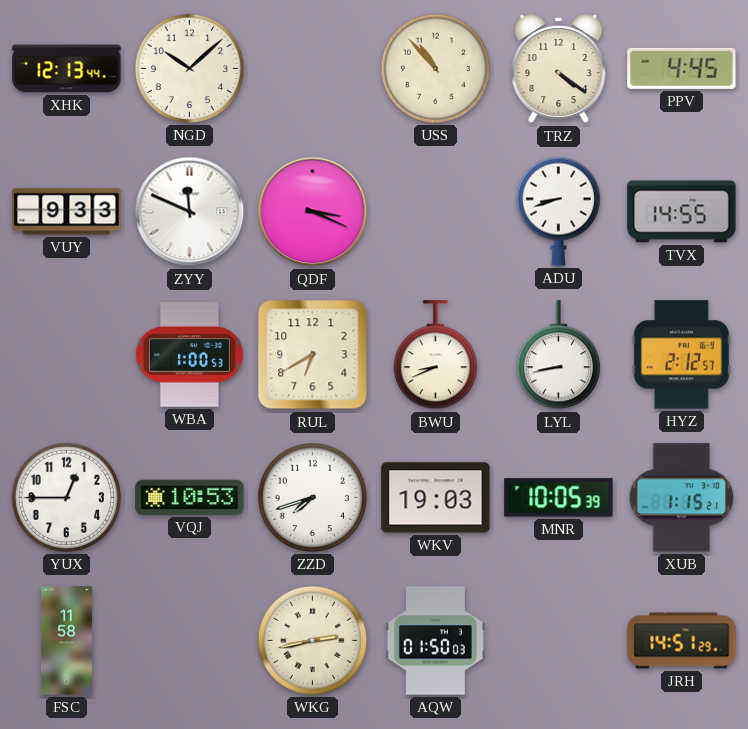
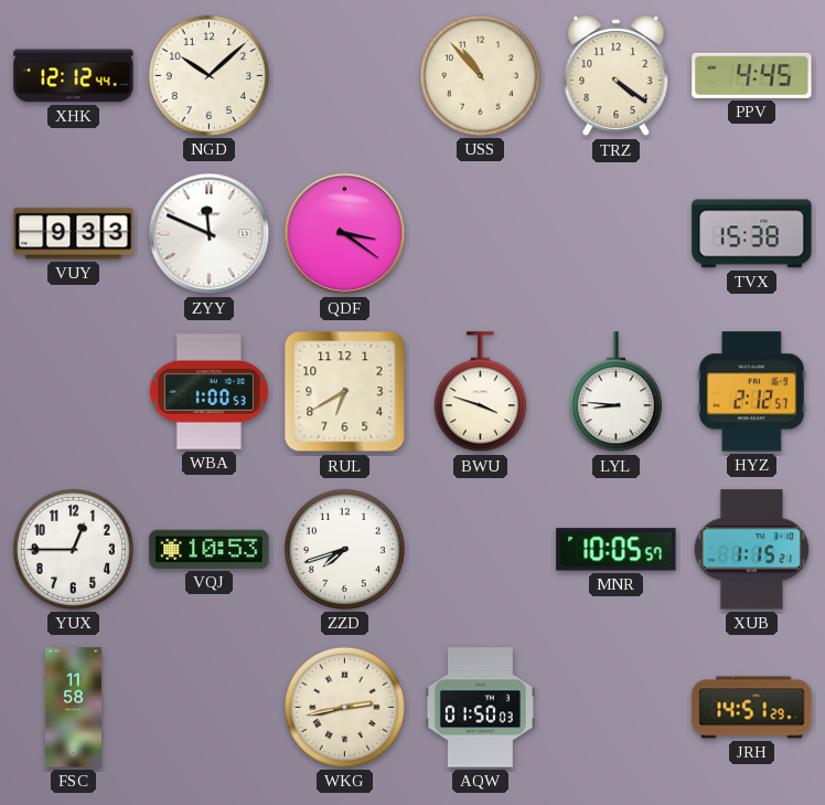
XHK: 12:13 -> 12:12
QDF: 3:19 -> 3:21
ADU: 8:42 -> none
TVX: 14:55 -> 15:38
BWU: 8:41 -> 3:48
LYL: 8:43 -> 8:46
WKV: 19:03 -> none
MNR: 10:05:39 -> 10:05:57
